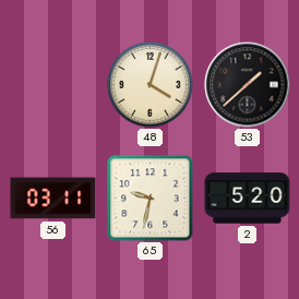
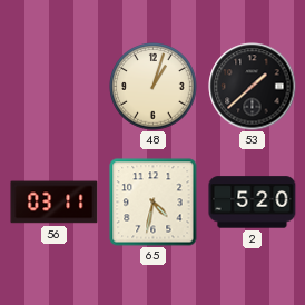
48: 4:03 -> 1:03
65: 9:32 -> 4:32
